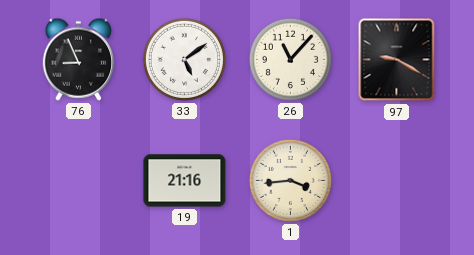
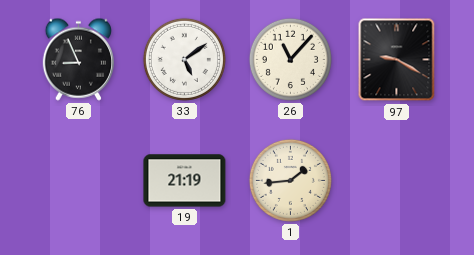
19: 21:16 -> 21:19
1: 3:44 -> 1:44
